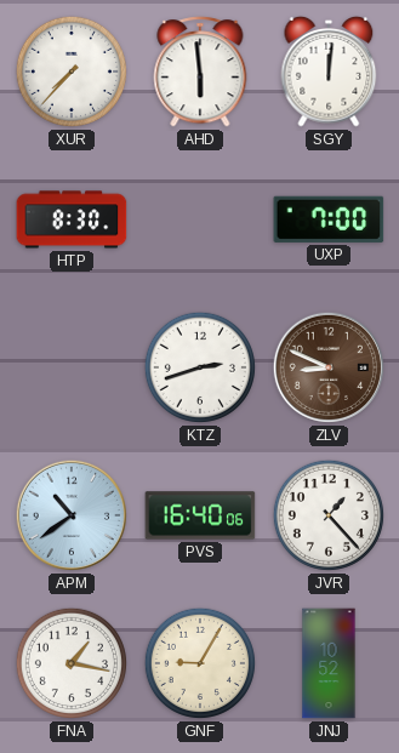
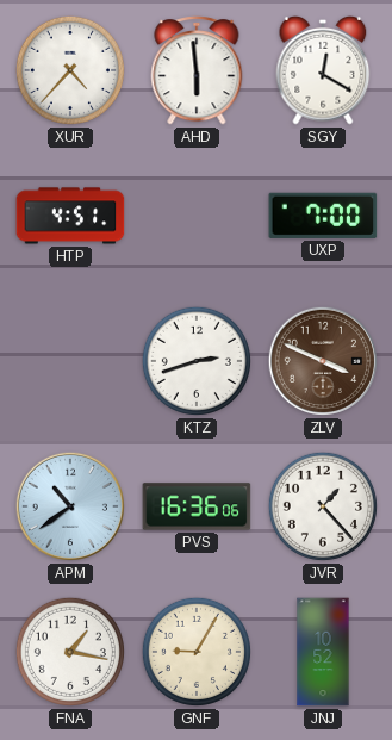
XUR: 7:37 -> 4:37
SGY: 12:01 -> 12:20
HTP: 8:30 -> 4:51
ZLV: 8:49 -> 3:49
PVS: 16:40 -> 16:36
